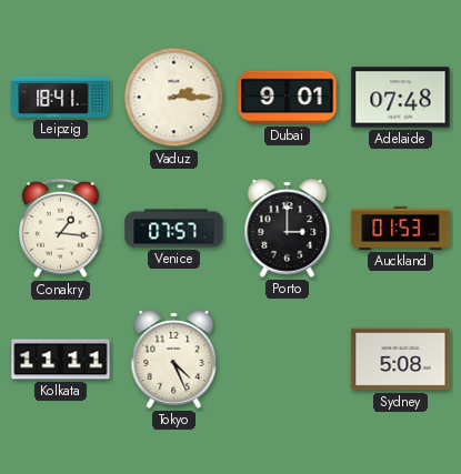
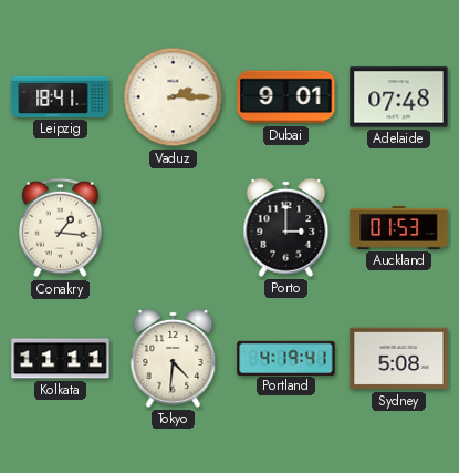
Venice: 07:57 -> none
Tokyo: 4:26 -> 4:31
Portland: none -> 4:19
